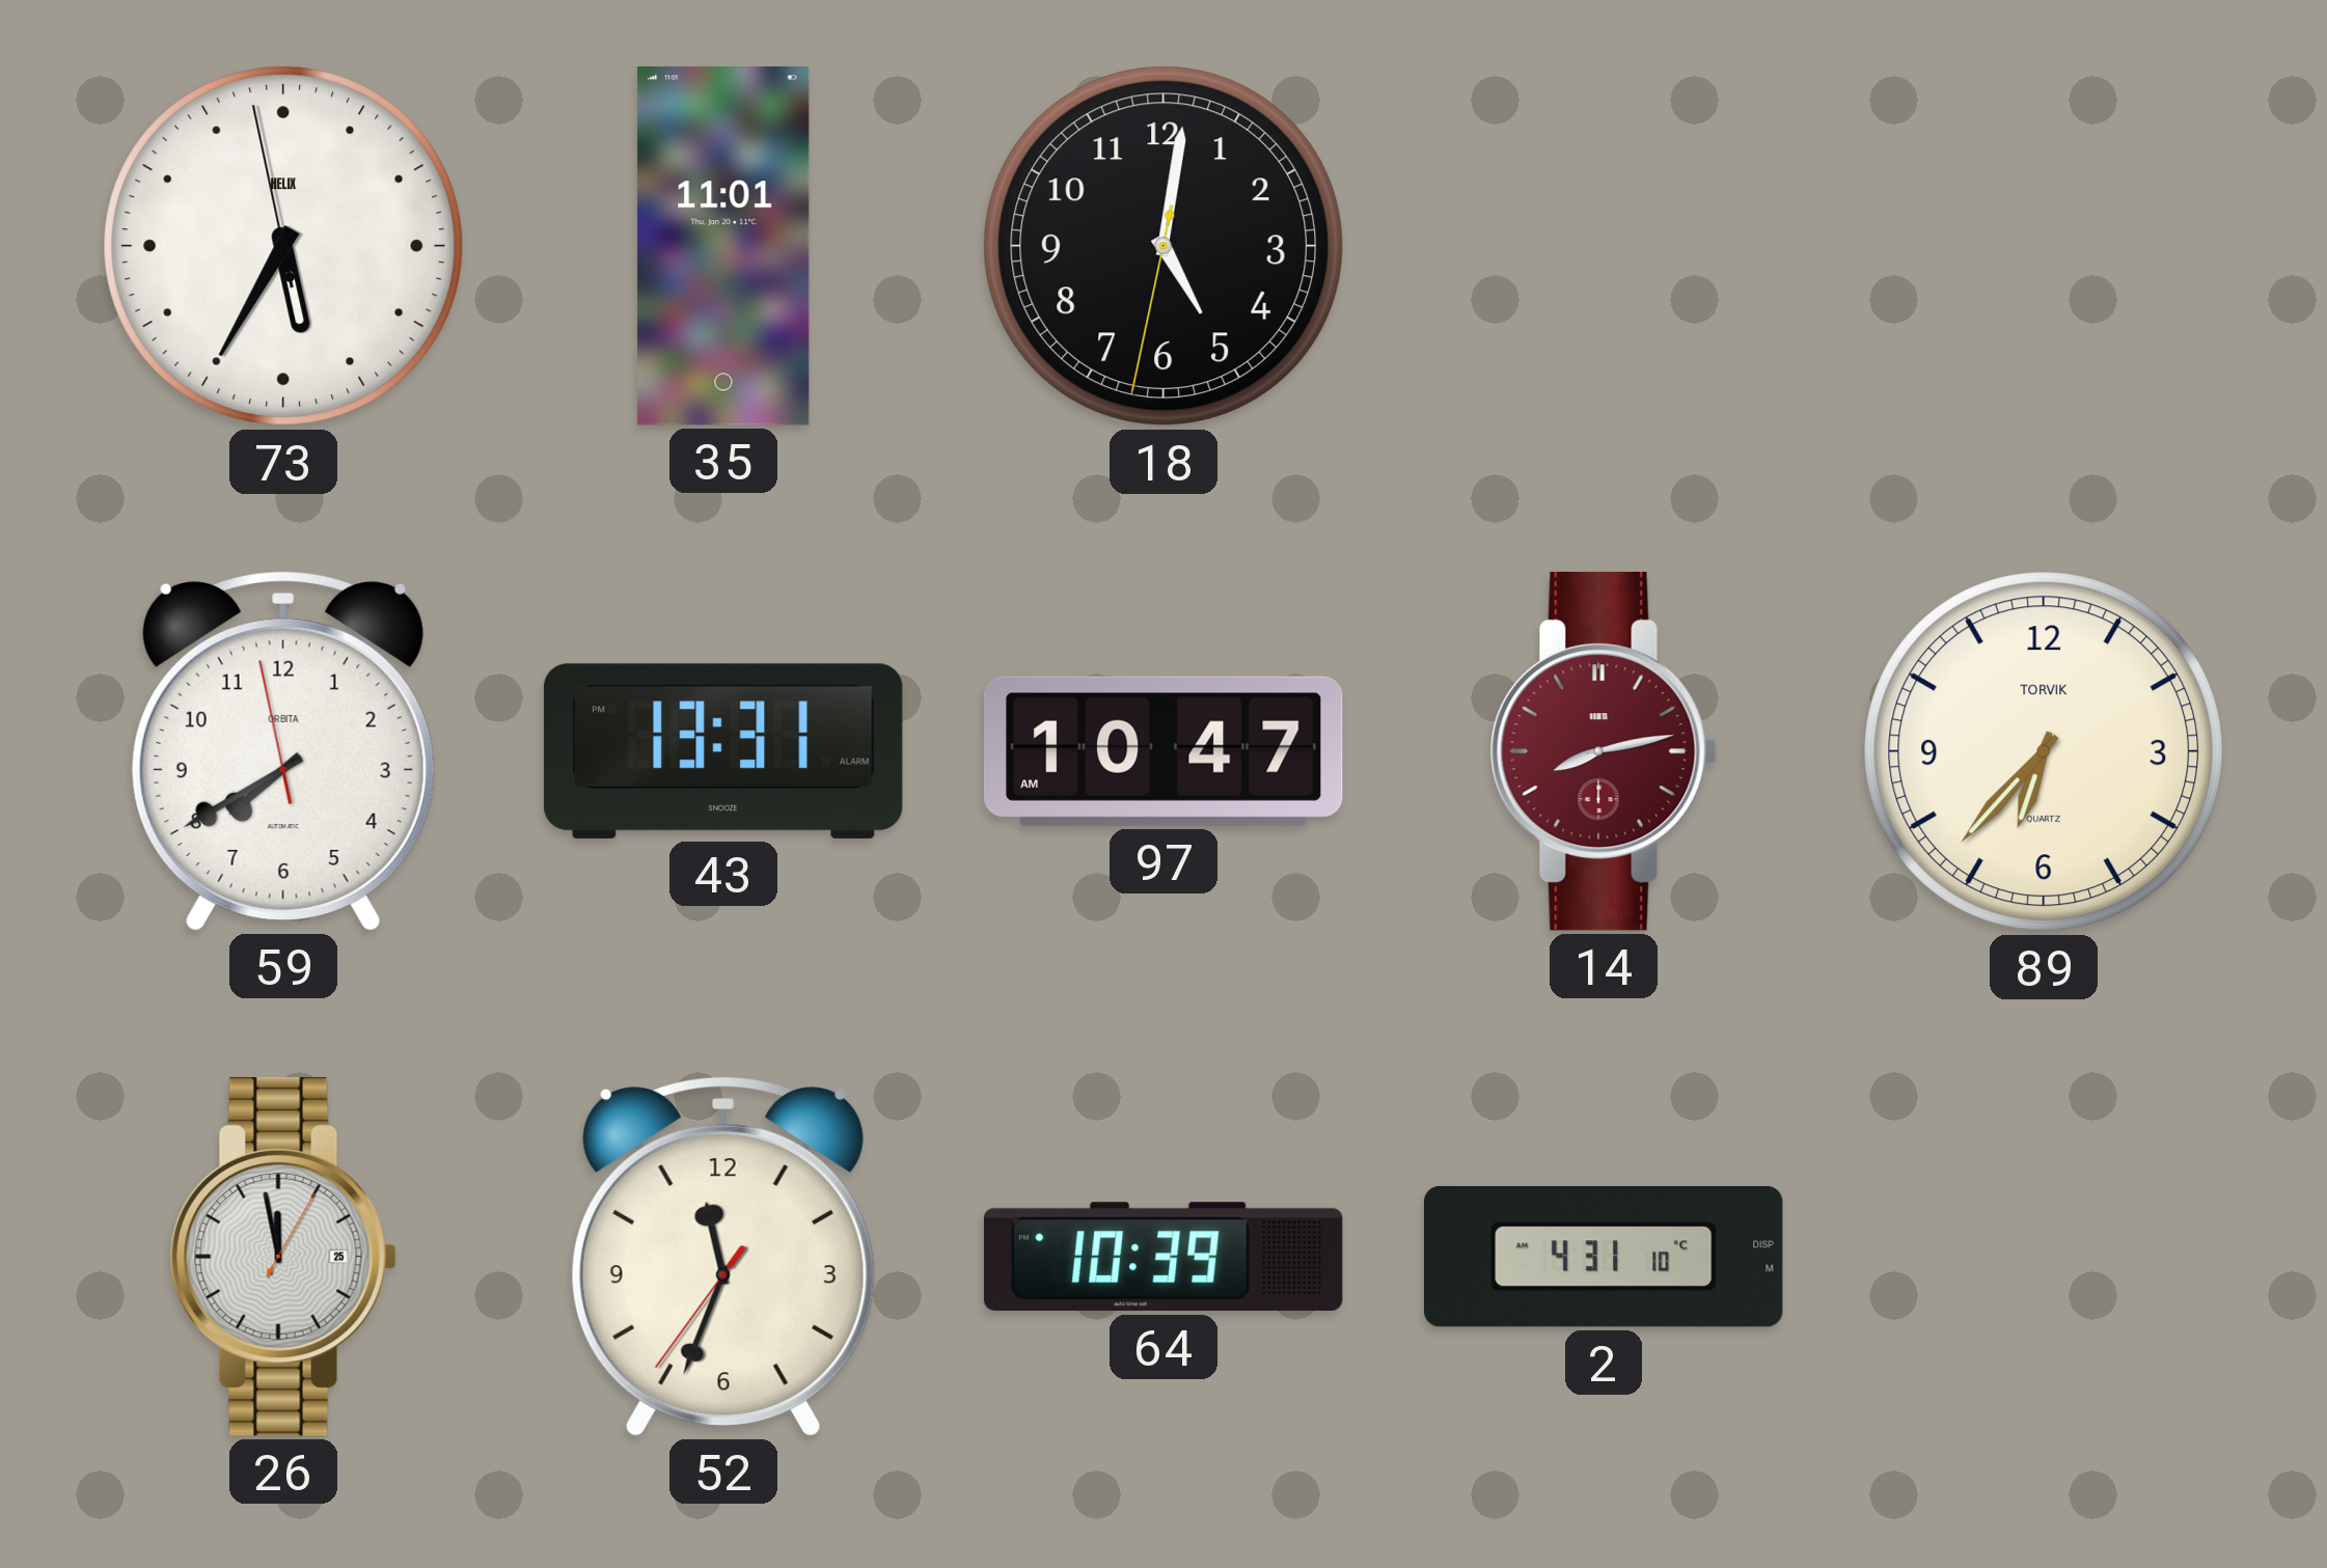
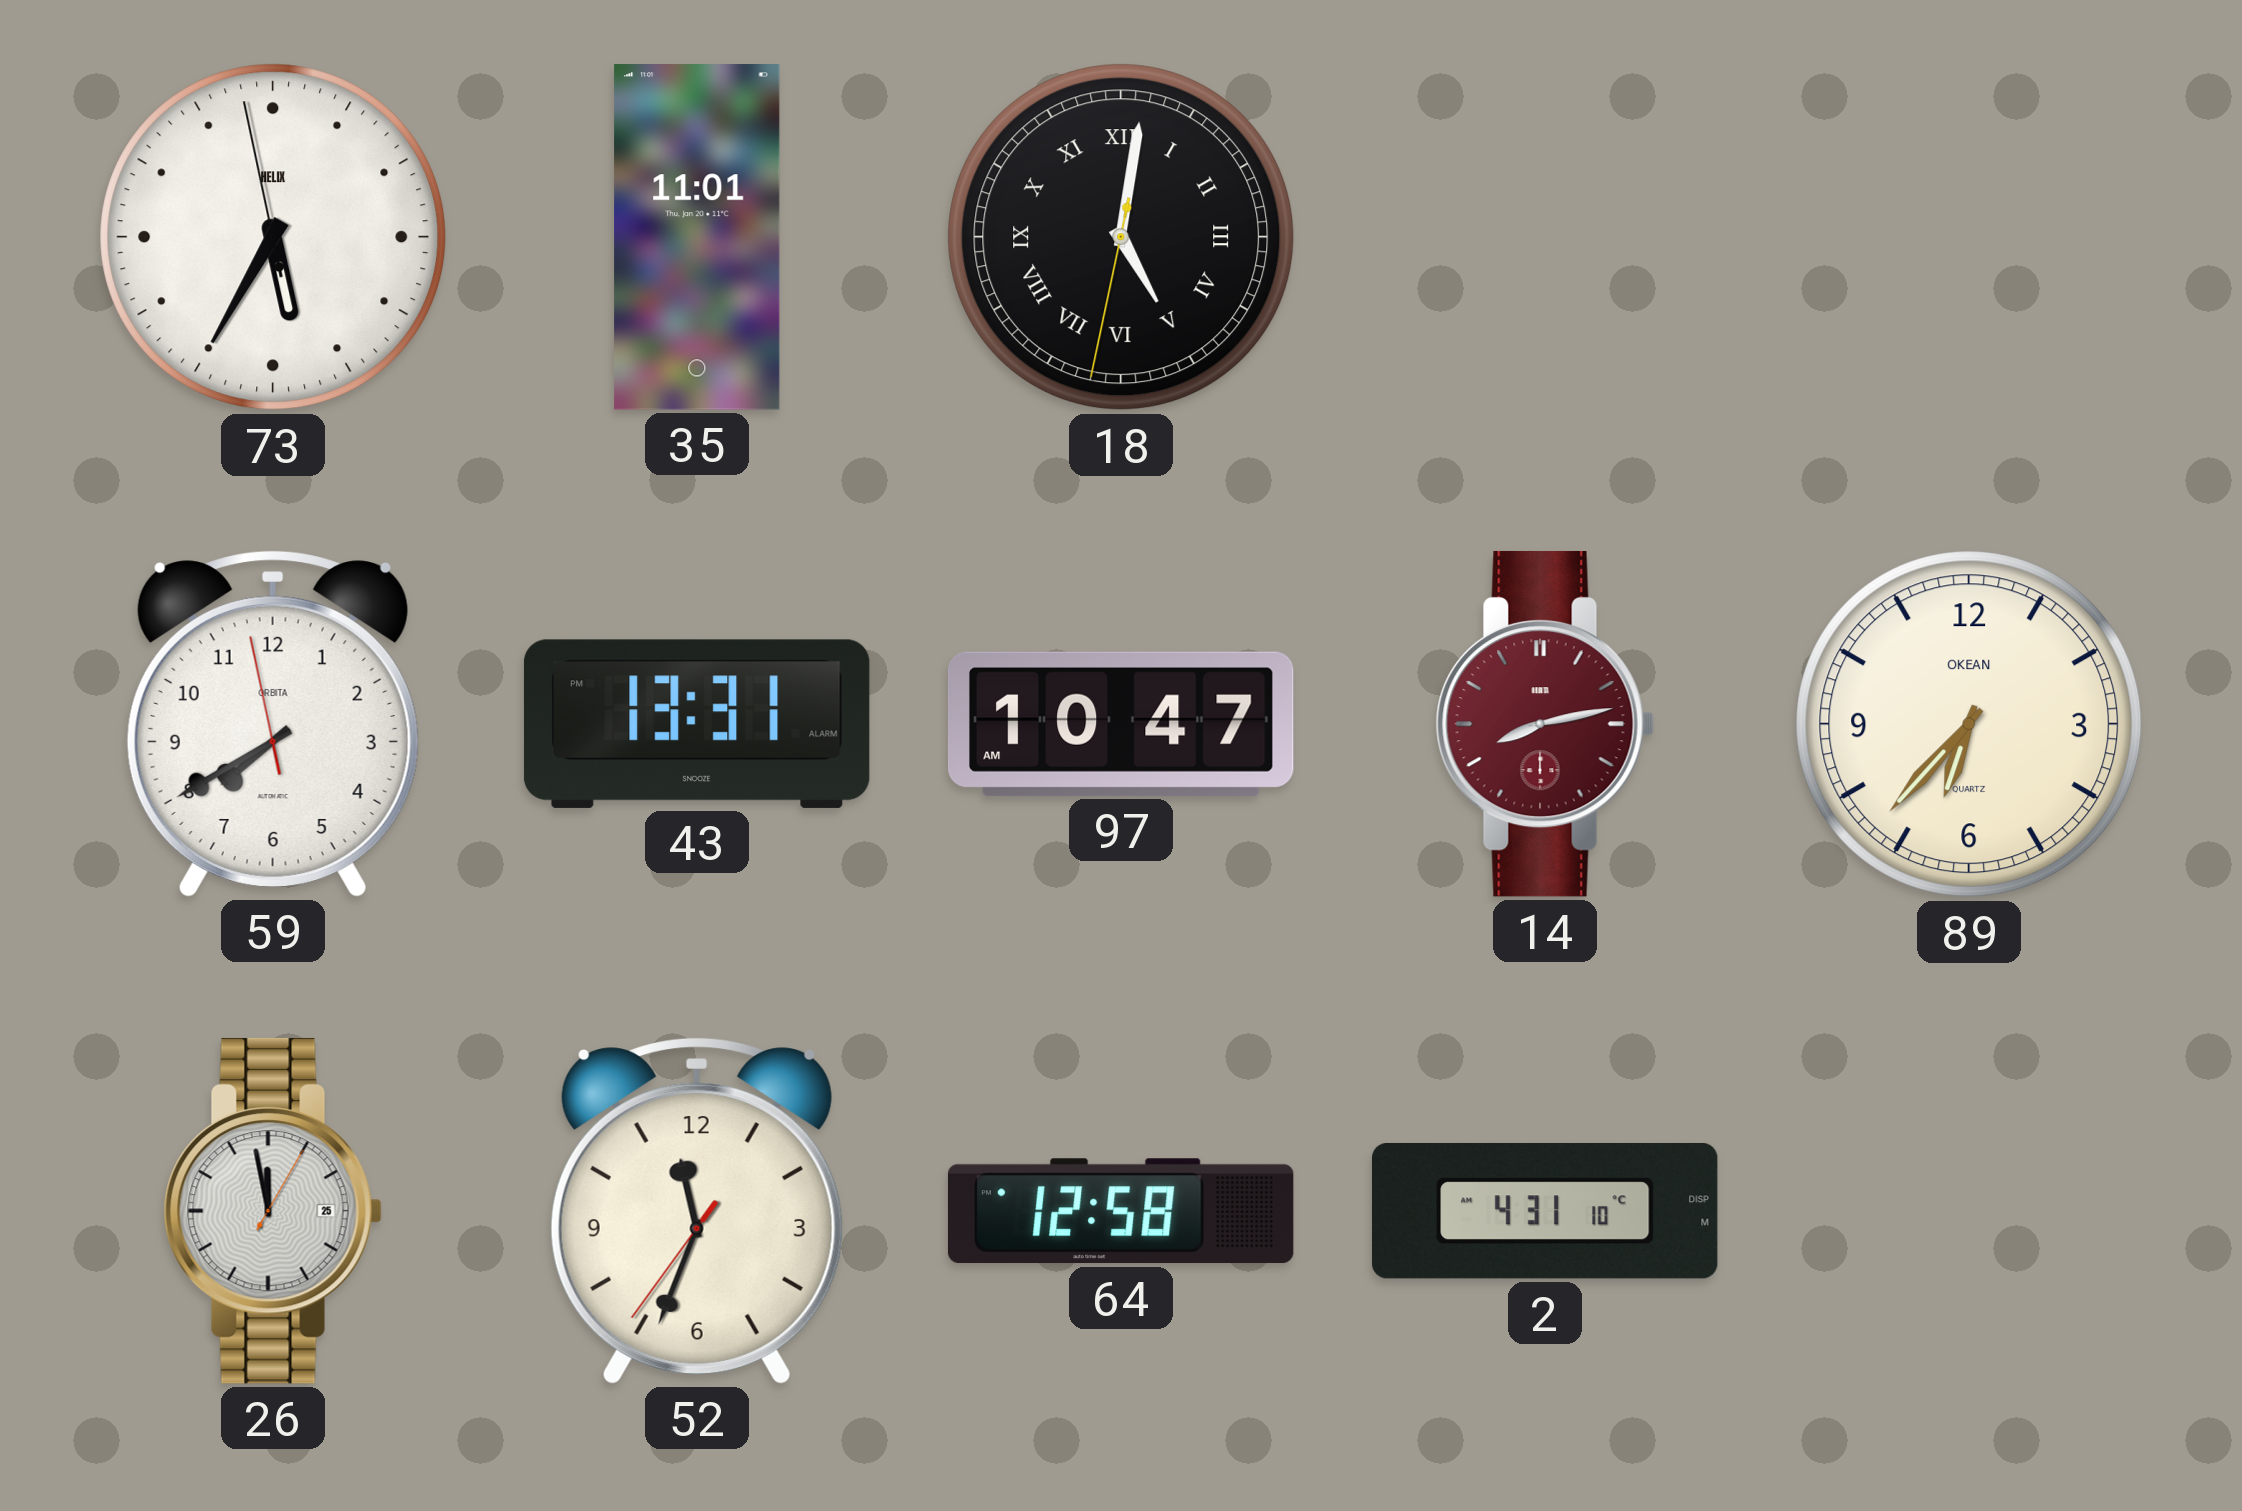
18 numerals: Arabic -> Roman
89 brand: TORVIK -> OKEAN
64: 10:39 -> 12:58
